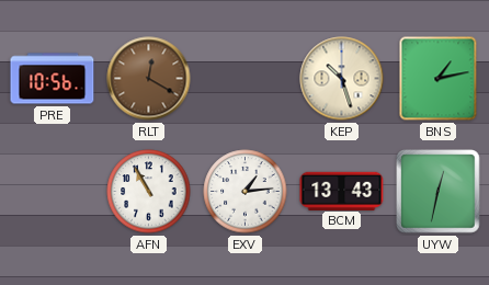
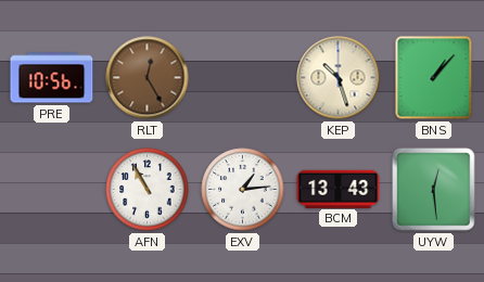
RLT: 12:20 -> 12:25
BNS: 1:13 -> 1:07
UYW: 12:32 -> 12:29
